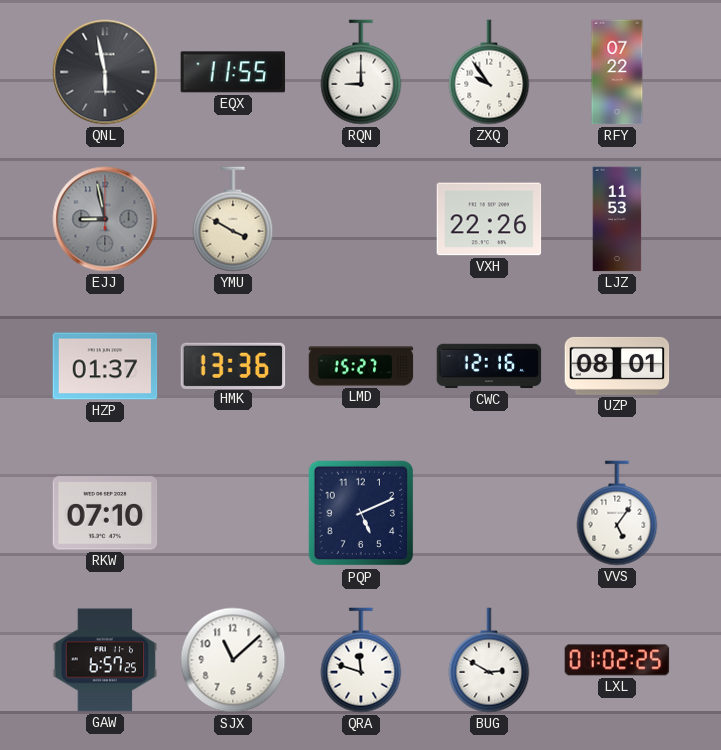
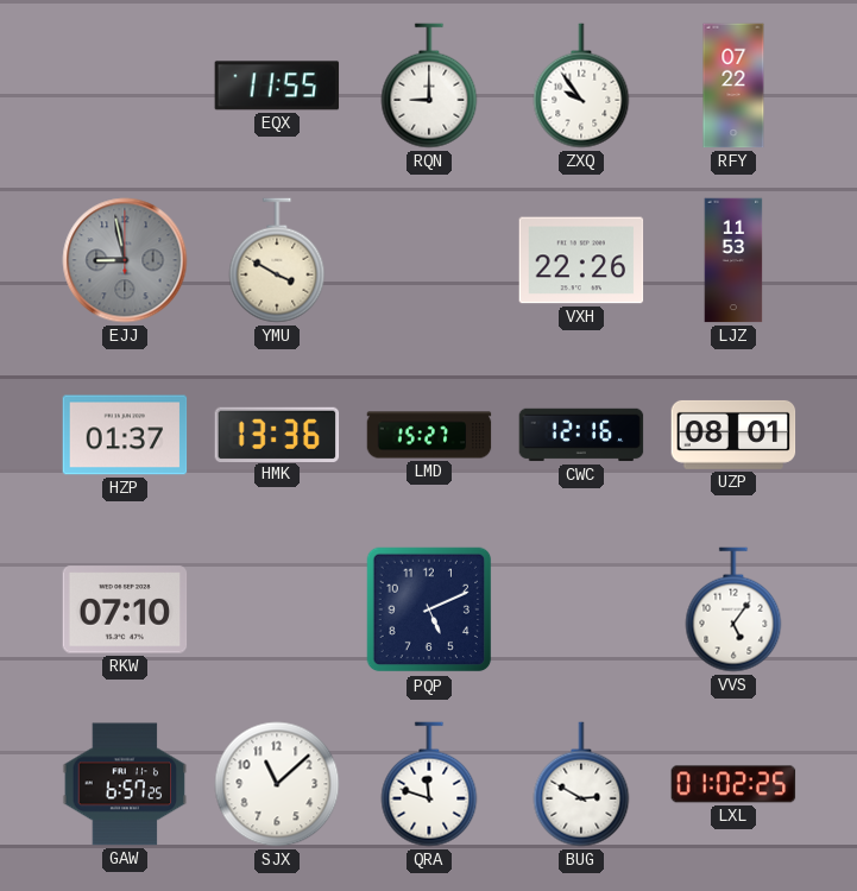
QNL: 5:58 -> none
